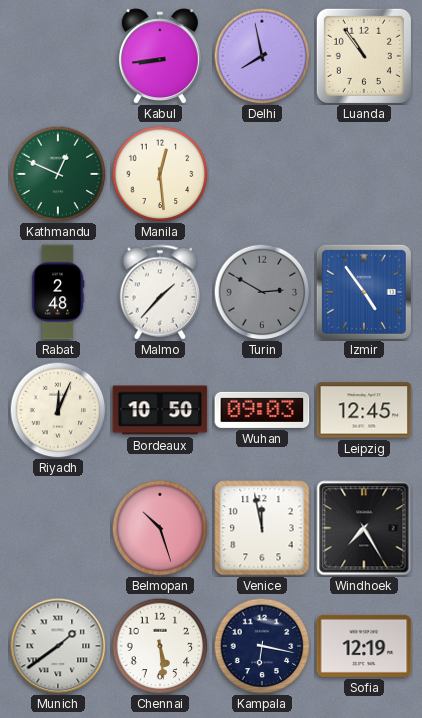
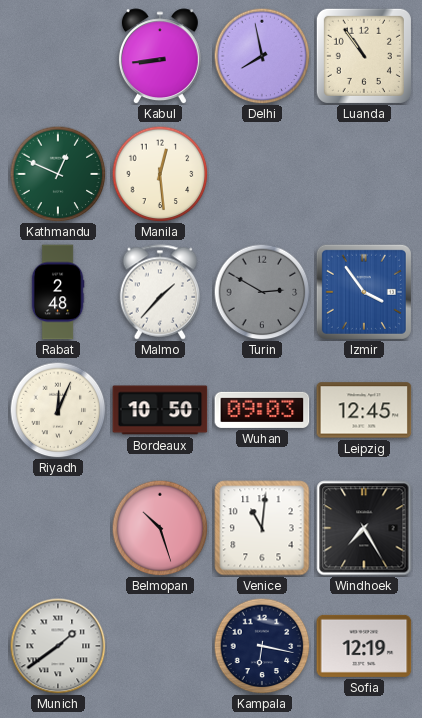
Izmir: 4:54 -> 3:54
Venice: 11:58 -> 11:01
Chennai: 5:29 -> none
